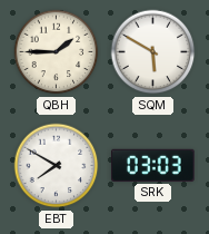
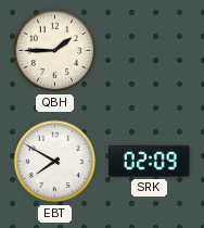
SQM: 5:50 -> none
SRK: 03:03 -> 02:09
